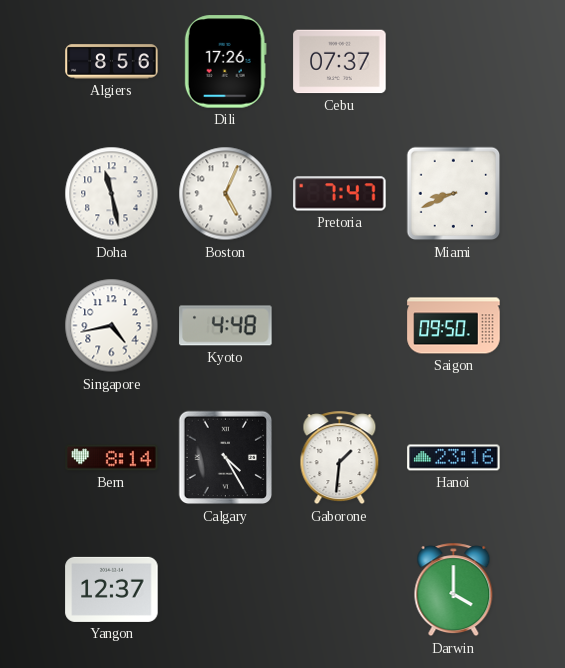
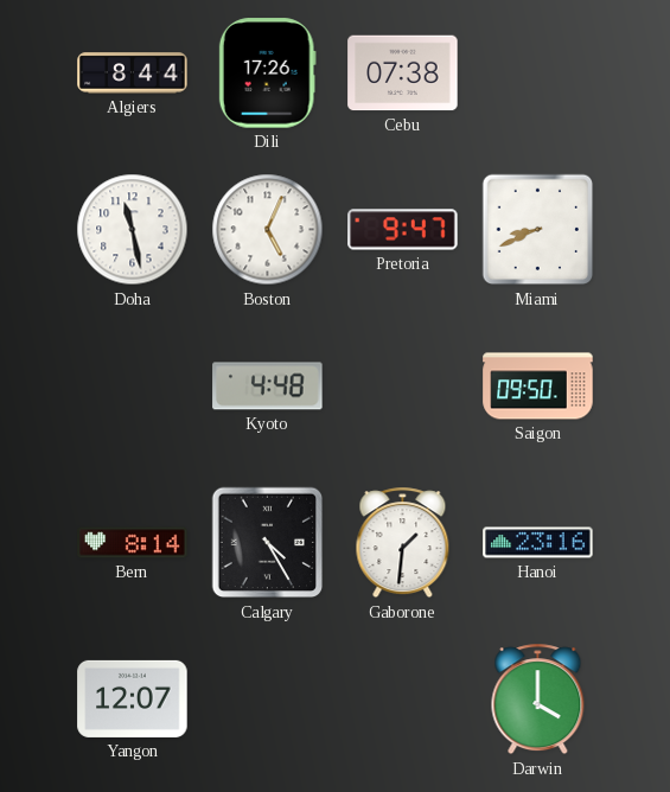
Algiers: 8:56 -> 8:44
Cebu: 07:37 -> 07:38
Pretoria: 7:47 -> 9:47
Singapore: 4:43 -> none
Yangon: 12:37 -> 12:07
